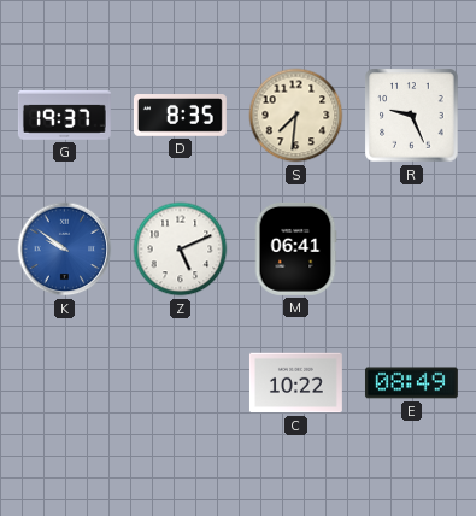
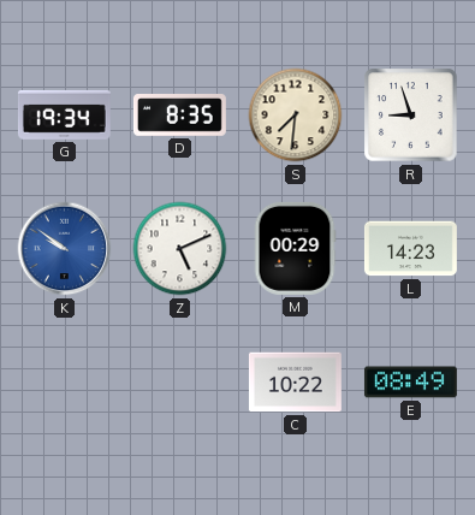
G: 19:37 -> 19:34
R: 9:26 -> 8:57
M: 06:41 -> 00:29
L: none -> 14:23
